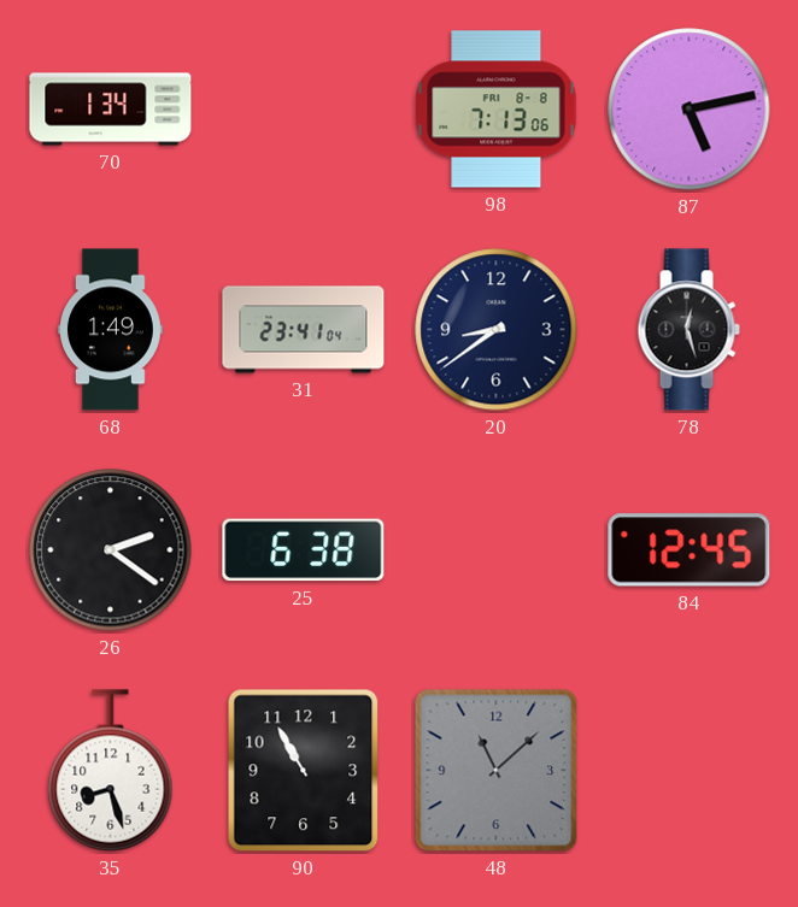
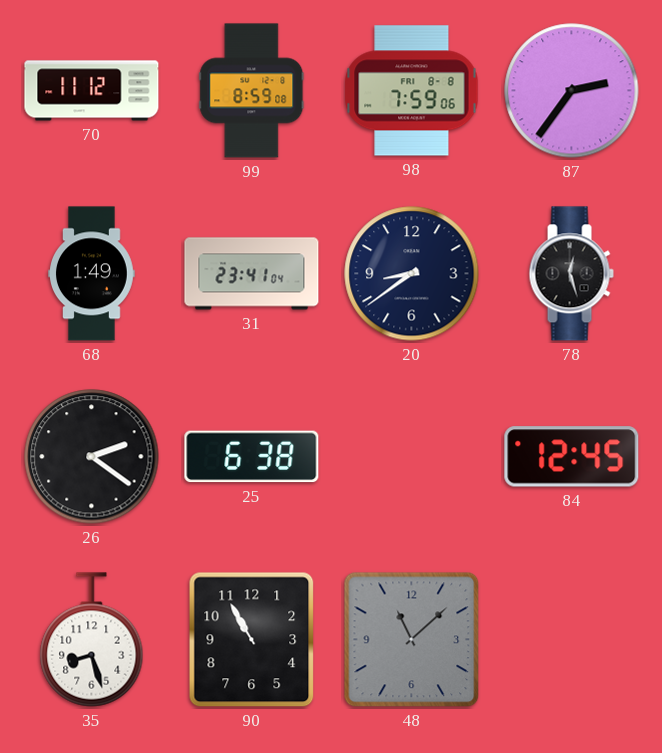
70: 1:34 -> 11:12
99: none -> 8:59
98: 7:13 -> 7:59
87: 5:13 -> 2:36
